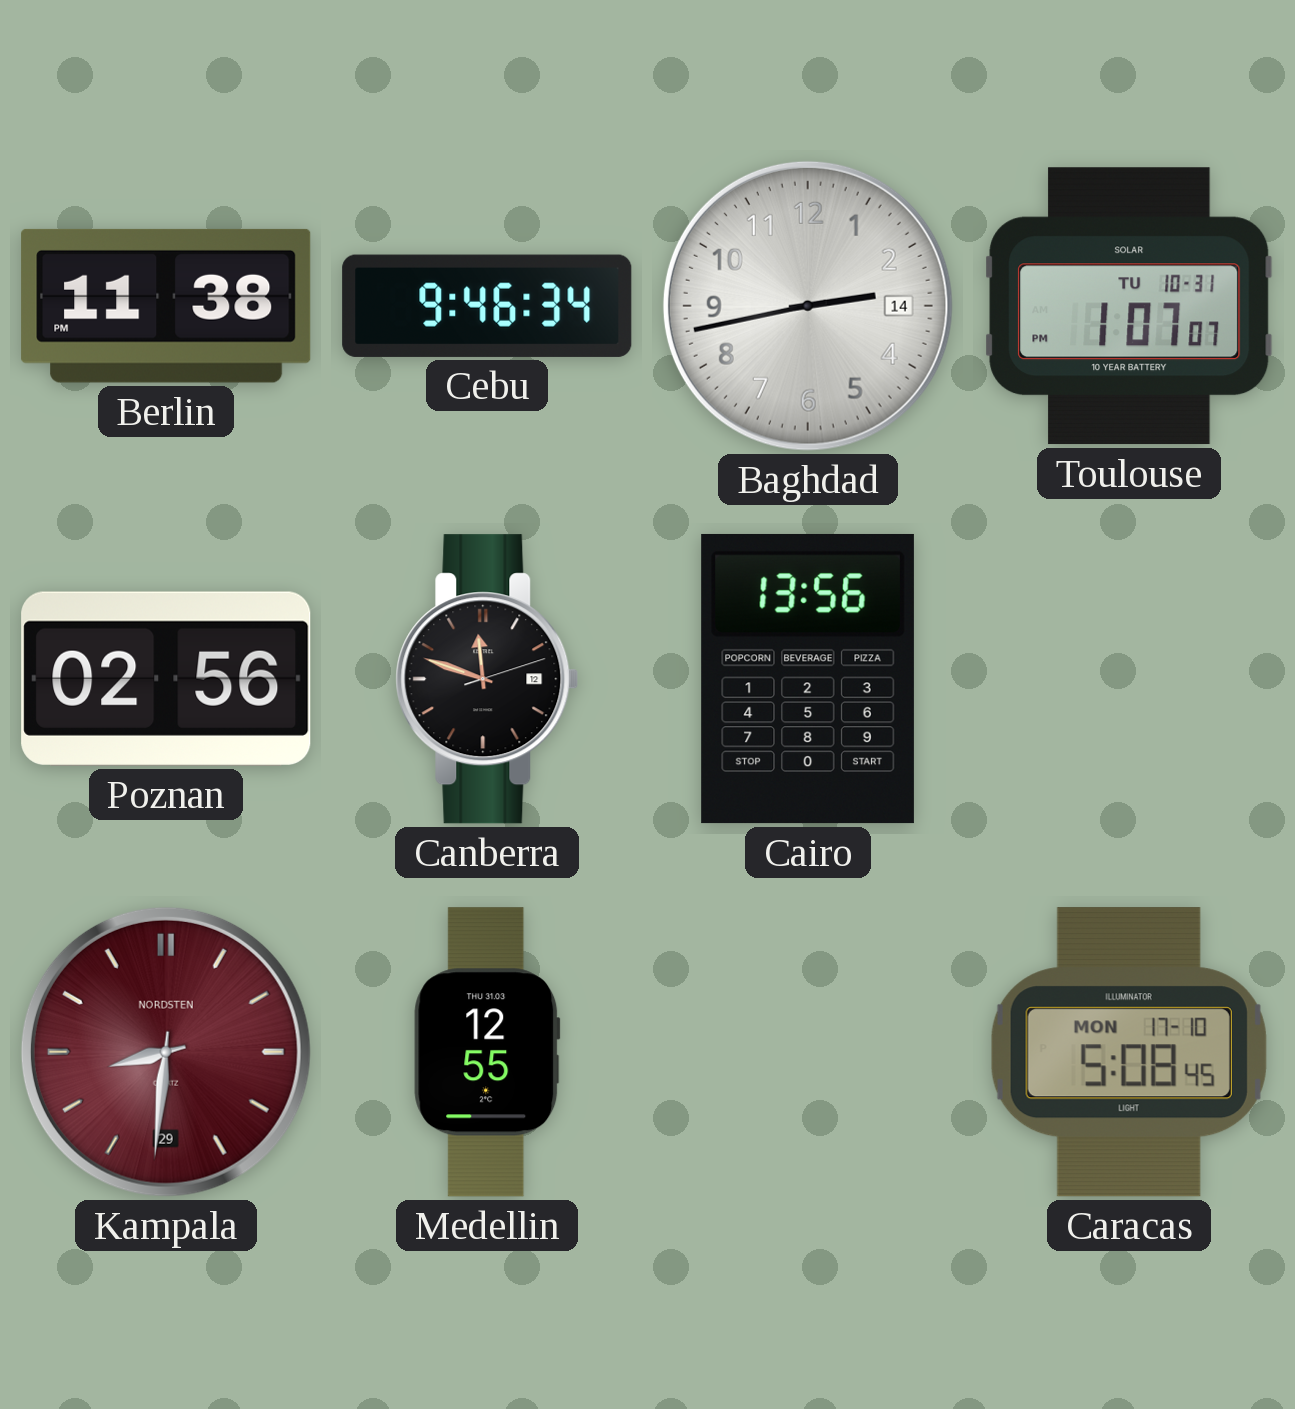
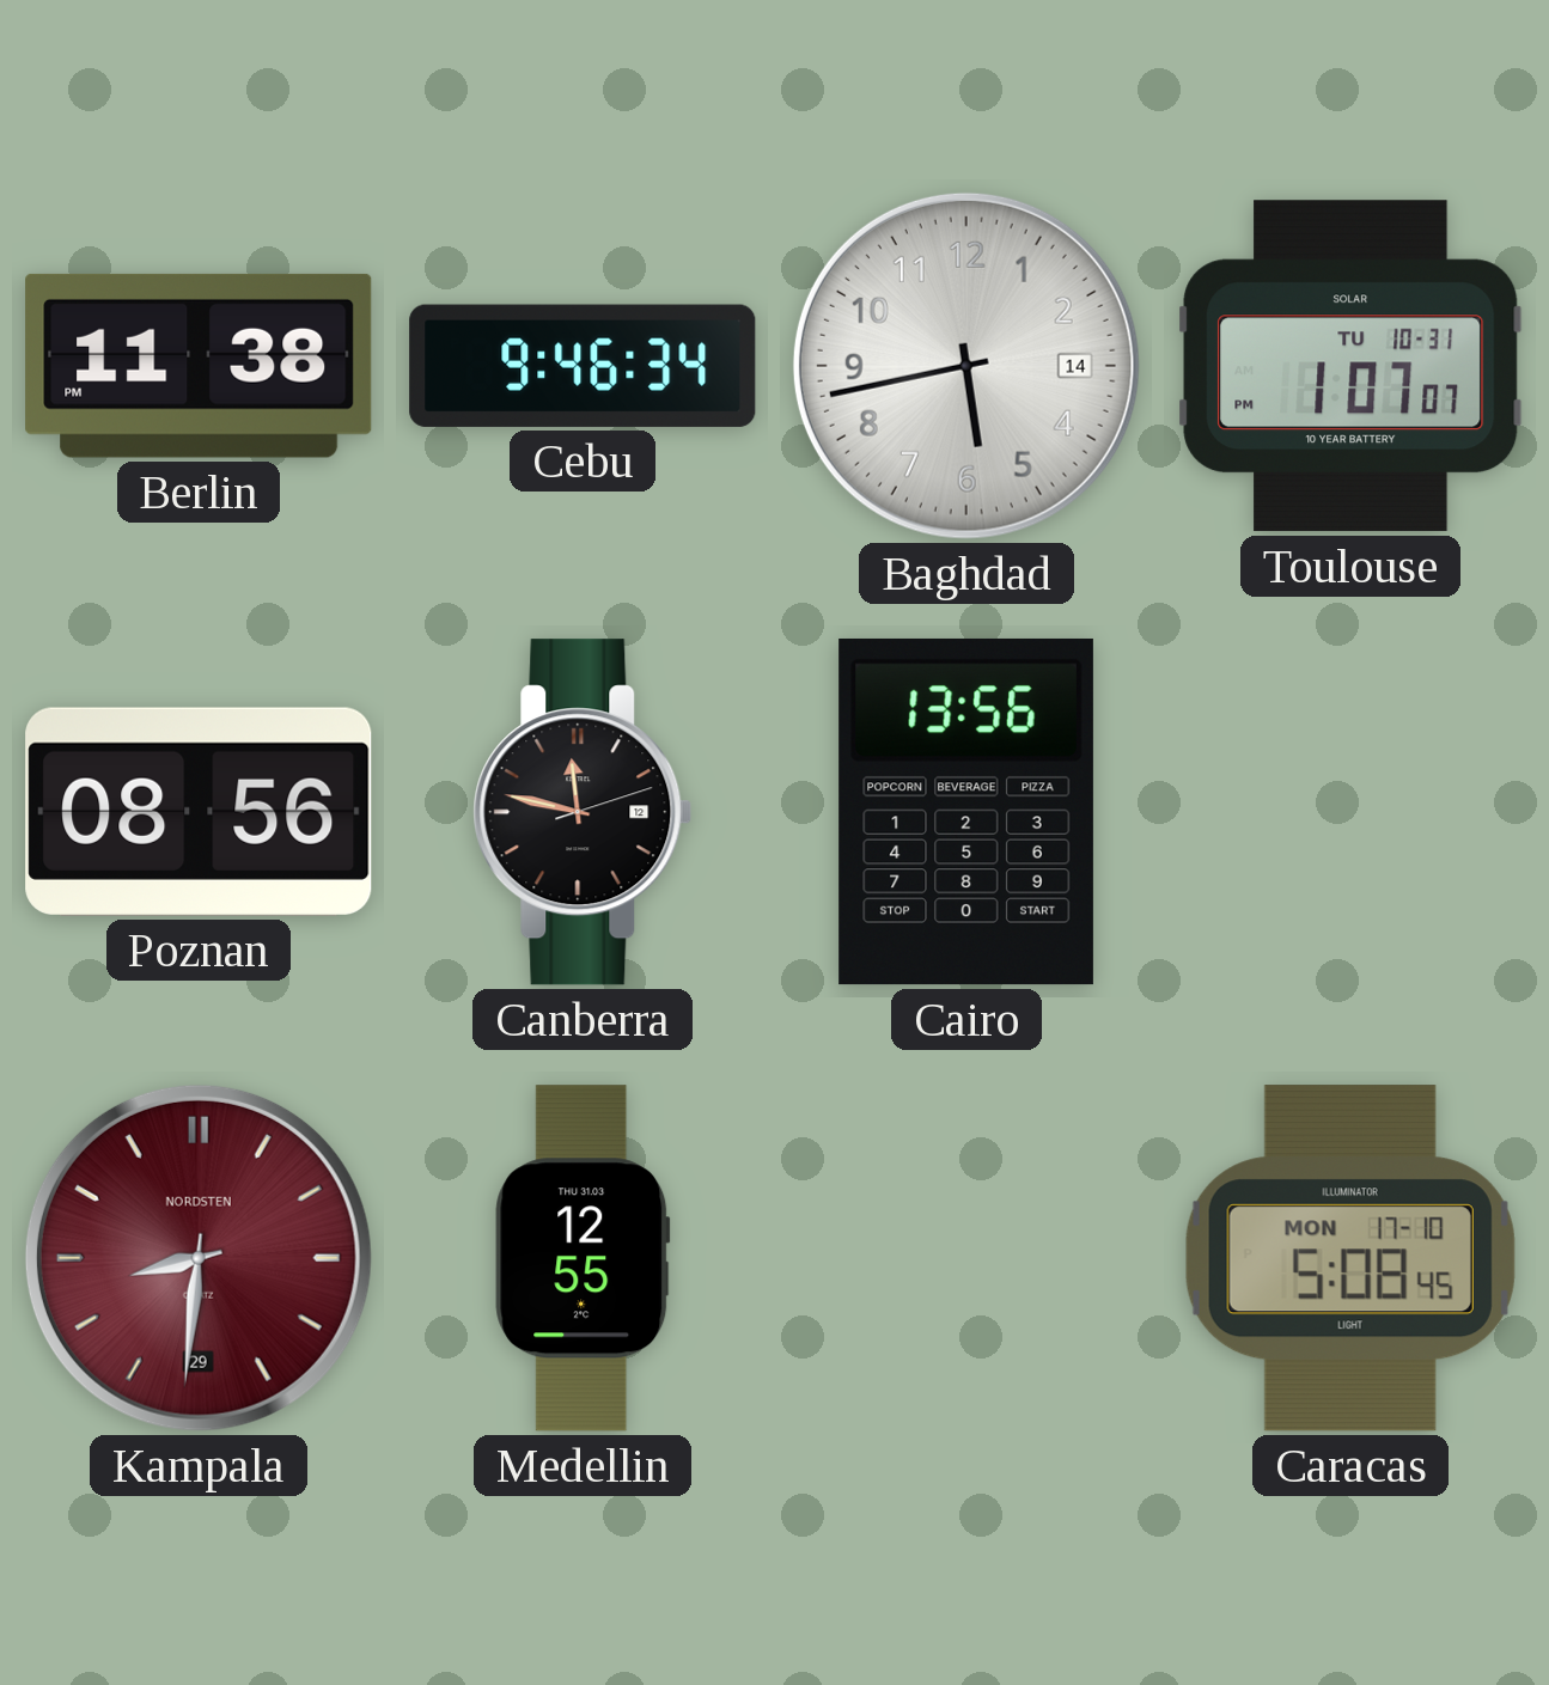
Baghdad: 2:43 -> 5:43
Poznan: 02:56 -> 08:56
Canberra: 11:48 -> 11:47
